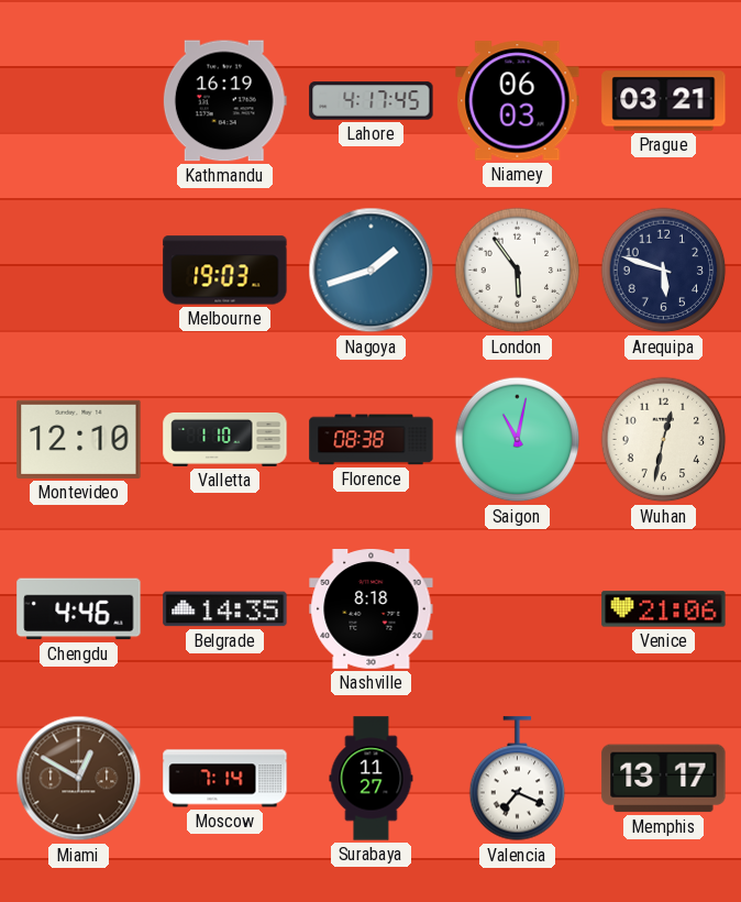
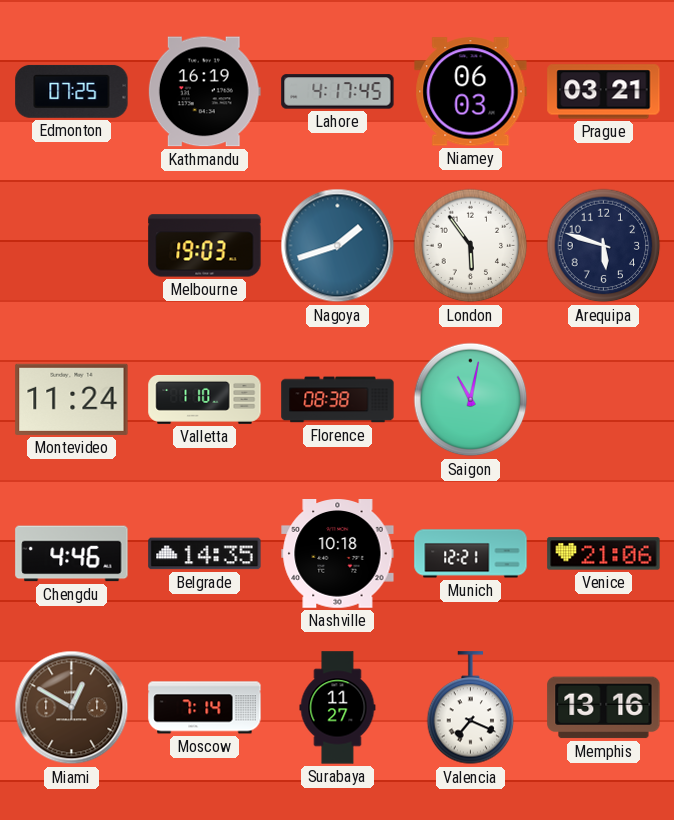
Edmonton: none -> 07:25
Montevideo: 12:10 -> 11:24
Wuhan: 12:32 -> none
Nashville: 8:18 -> 10:18
Munich: none -> 12:21
Memphis: 13:17 -> 13:16
